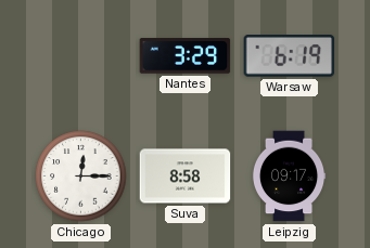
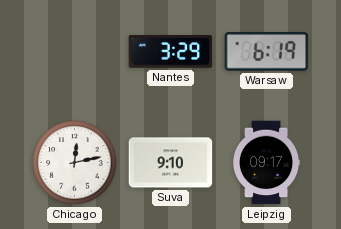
Chicago: 12:15 -> 12:13
Suva: 8:58 -> 9:10
